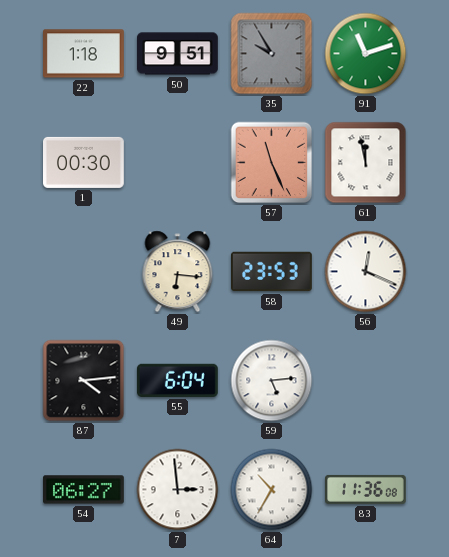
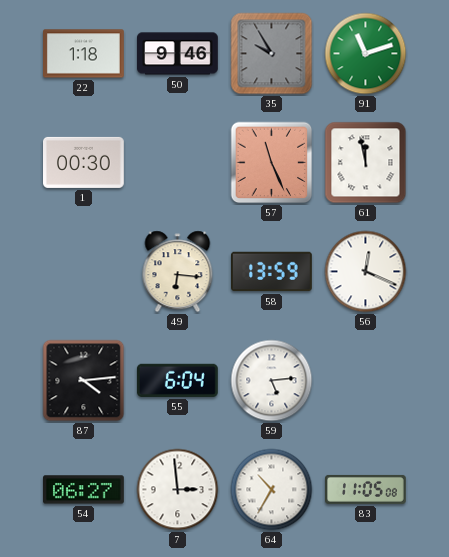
50: 9:51 -> 9:46
58: 23:53 -> 13:59
83: 11:36 -> 11:05
